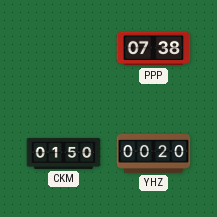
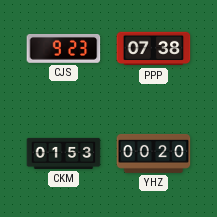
CJS: none -> 9:23
CKM: 01:50 -> 01:53
